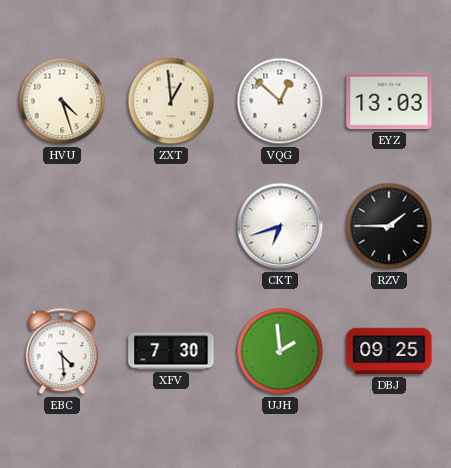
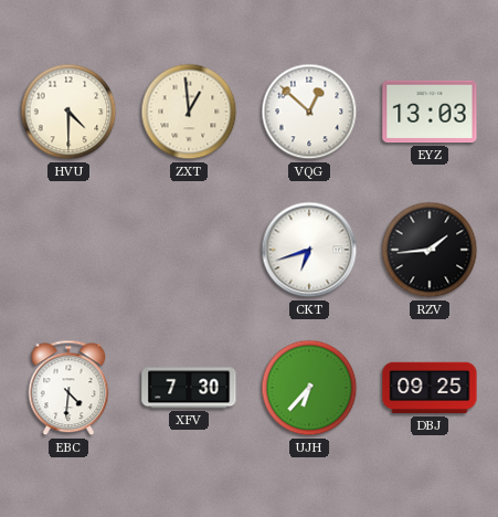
HVU: 4:27 -> 4:30
RZV: 1:45 -> 1:44
EBC: 4:29 -> 4:31
UJH: 1:59 -> 6:37
